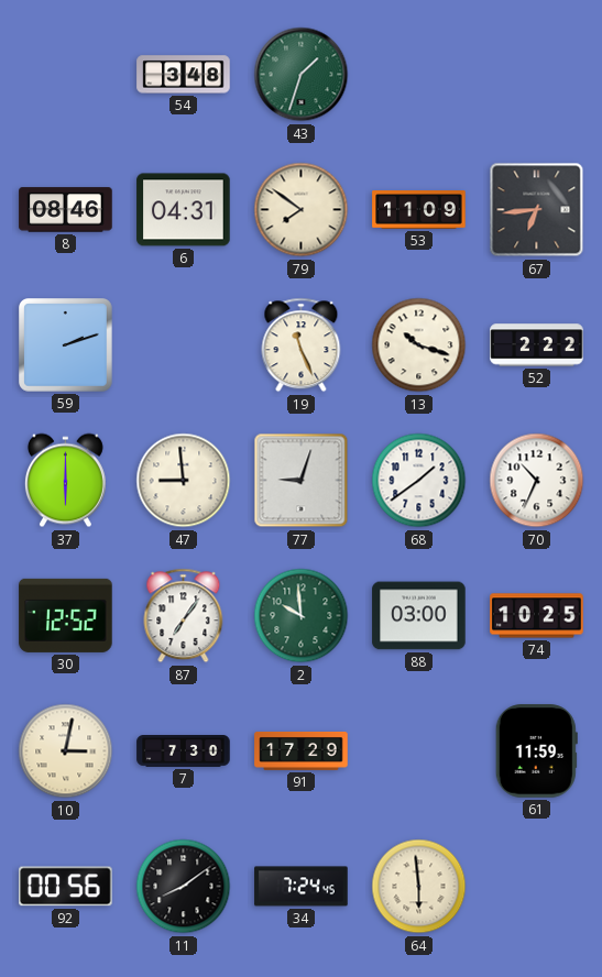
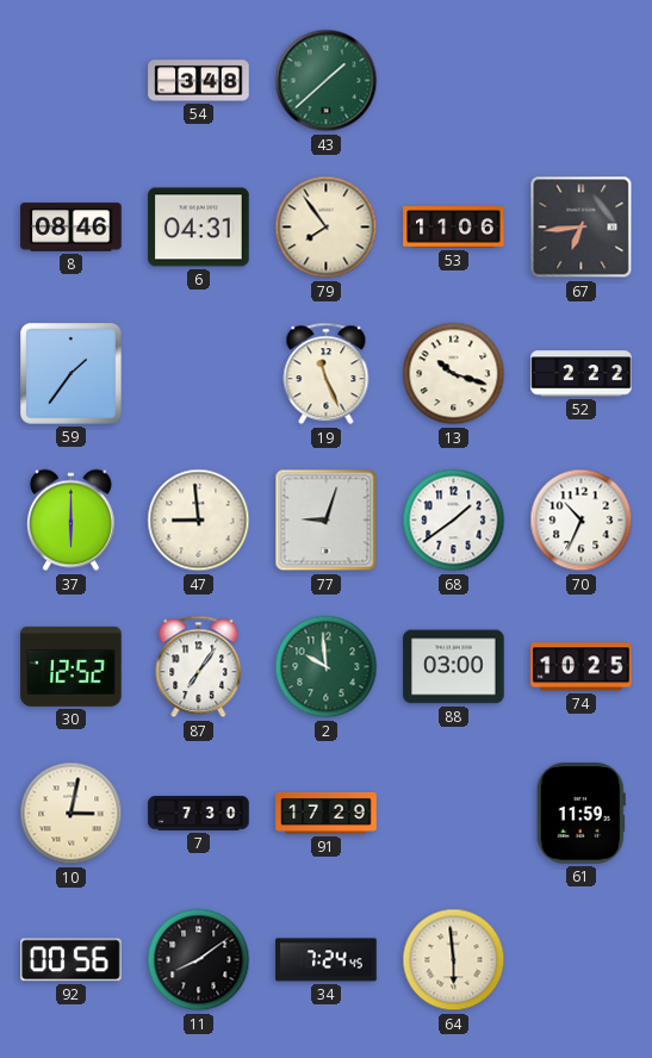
43: 1:33 -> 1:38
79: 7:51 -> 7:54
53: 11:09 -> 11:06
59: 2:12 -> 1:36
